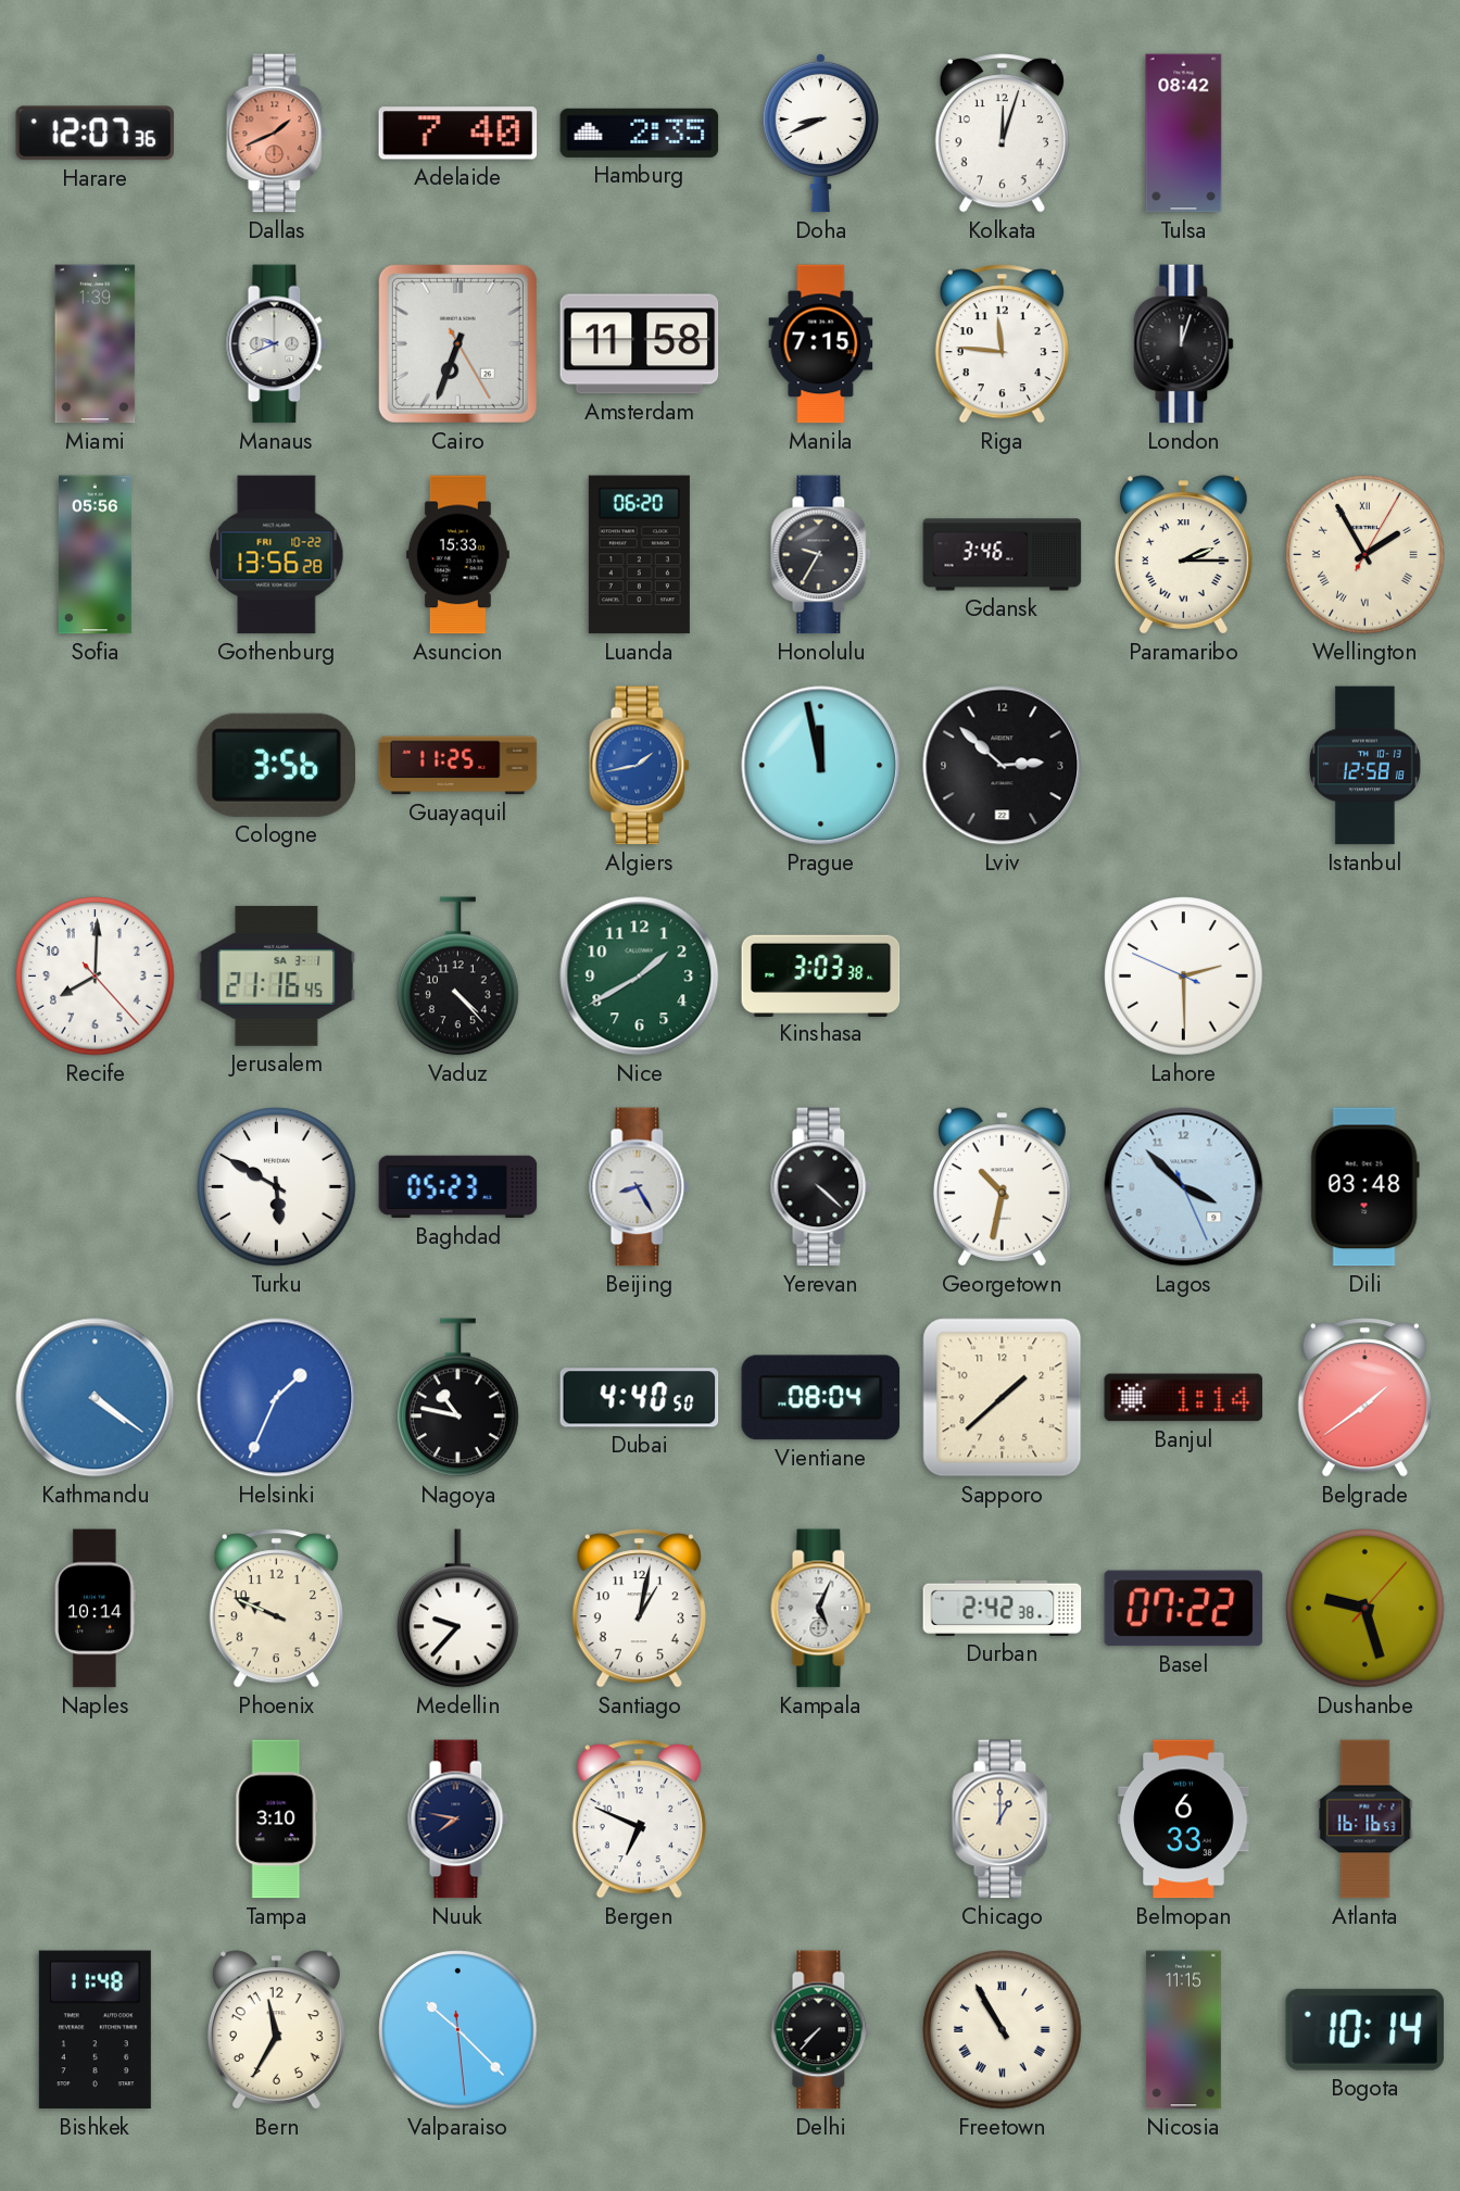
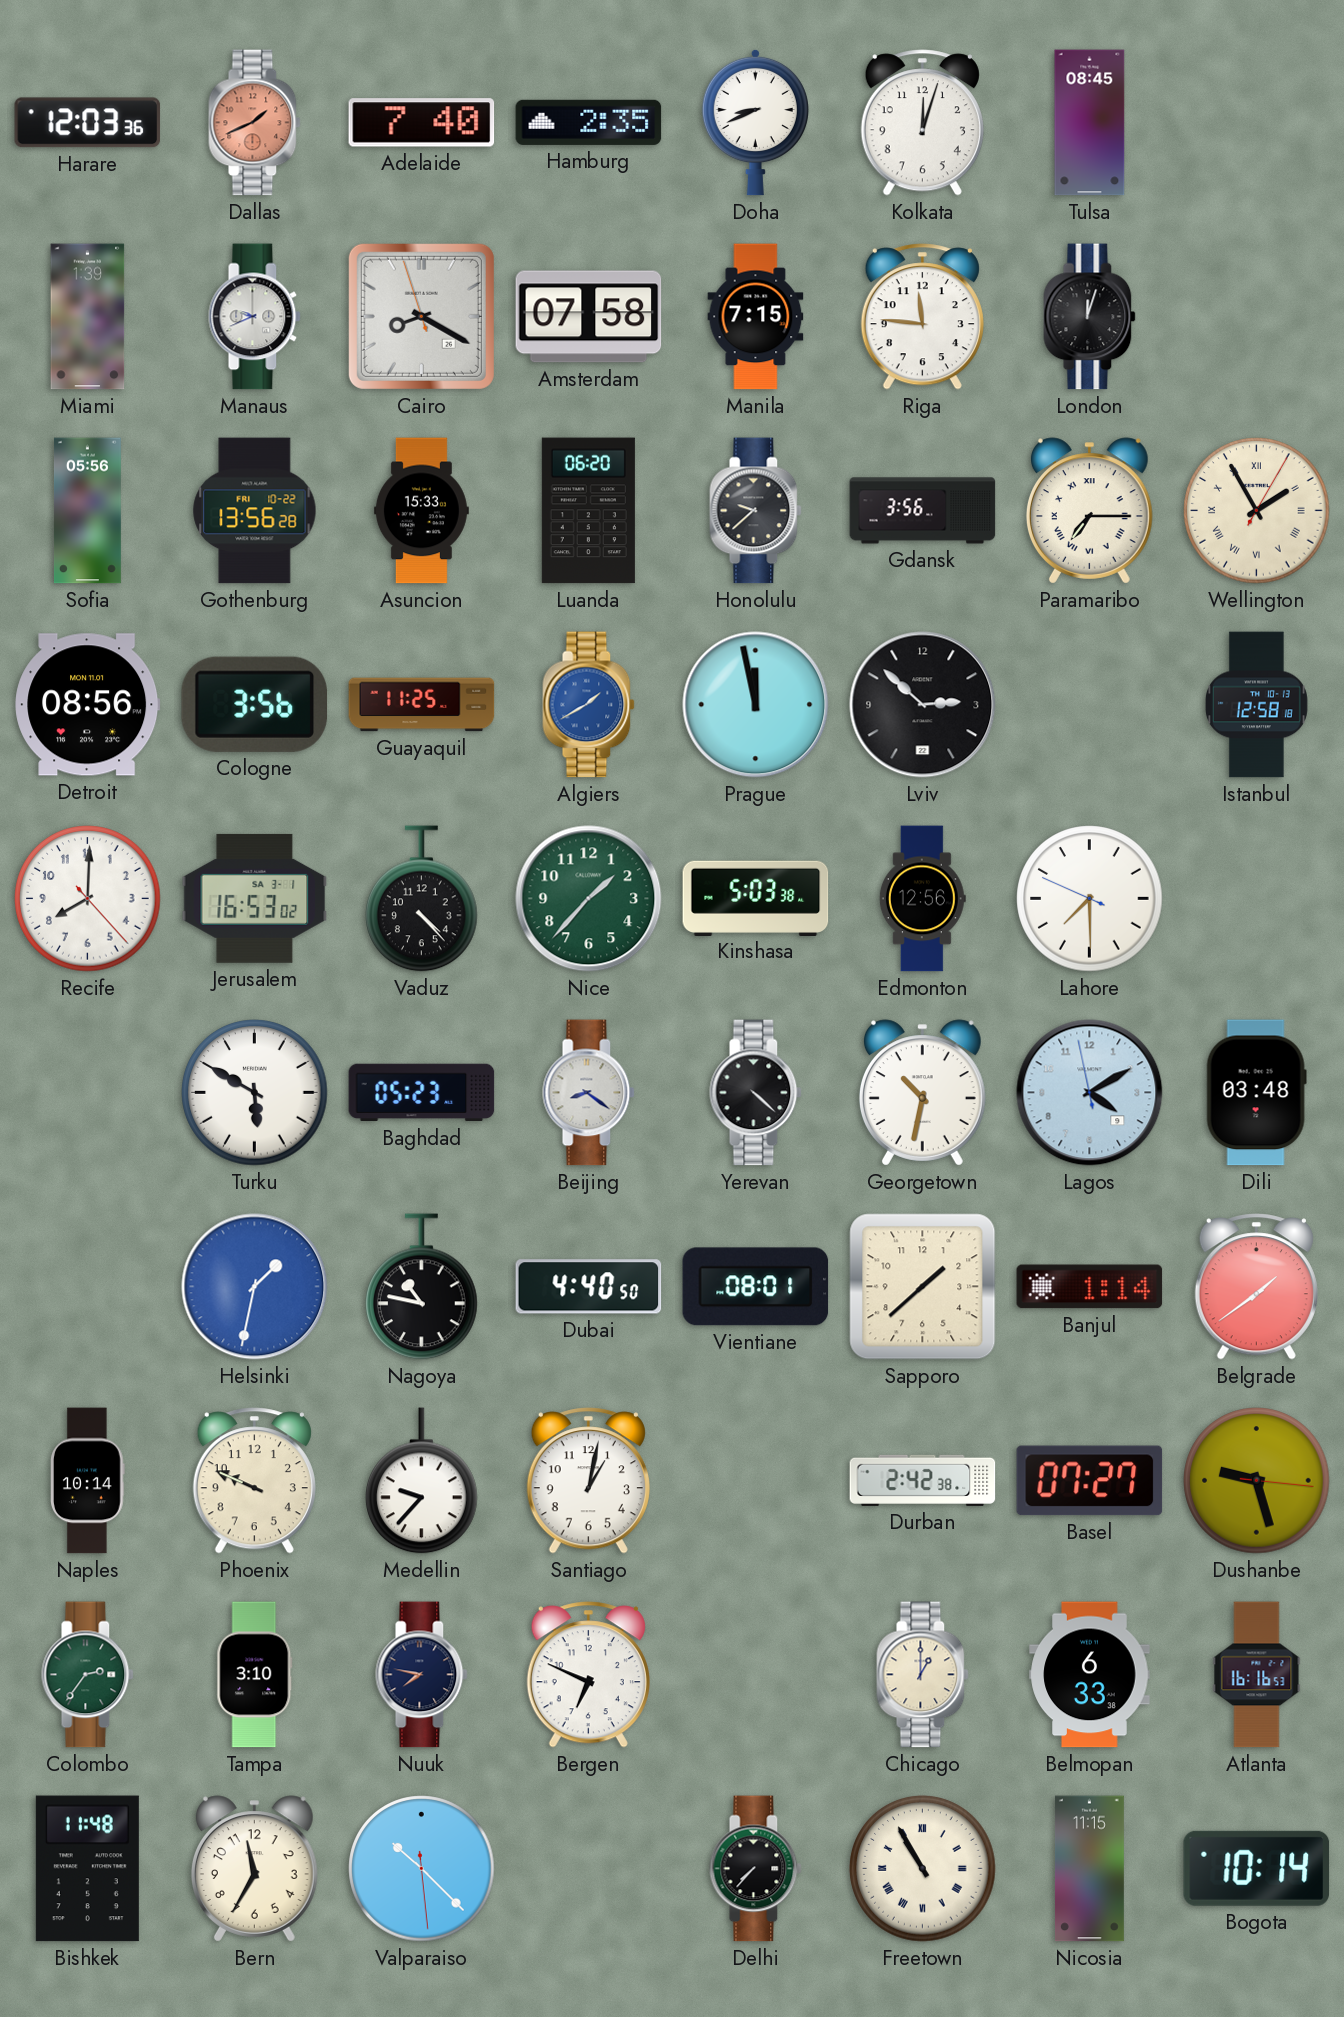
Harare: 12:07 -> 12:03
Tulsa: 08:42 -> 08:45
Cairo: 6:33 -> 8:19
Amsterdam: 11:58 -> 07:58
Honolulu: 9:35 -> 9:38
Gdansk: 3:46 -> 3:56
Paramaribo: 2:15 -> 7:15
Detroit: none -> 08:56
Algiers: 1:43 -> 1:40
Jerusalem: 21:16 -> 16:53
Nice: 1:40 -> 1:37
Kinshasa: 3:03 -> 5:03
Edmonton: none -> 12:56
Lahore: 2:29 -> 7:29
Beijing: 8:25 -> 8:21
Lagos: 3:52 -> 4:09
Kathmandu: 4:21 -> none
Helsinki: 1:34 -> 1:32
Vientiane: 08:04 -> 08:01
Kampala: 5:04 -> none
Basel: 07:22 -> 07:27
Dushanbe: 9:27:07 -> 9:27:16
Colombo: none -> 2:36
